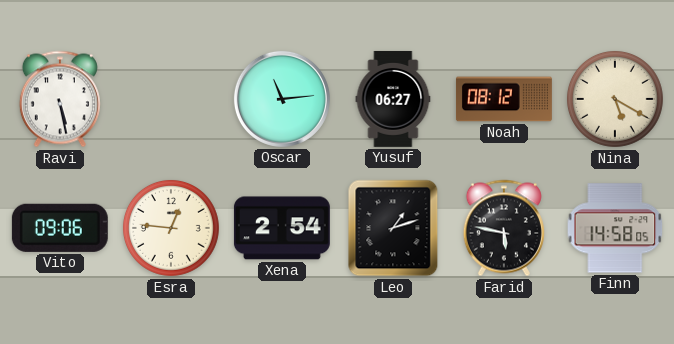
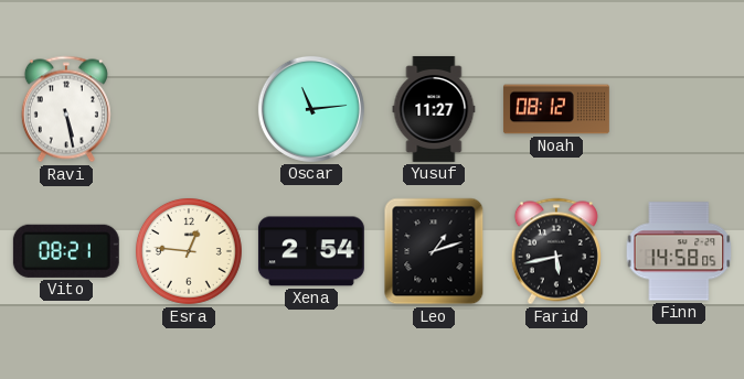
Yusuf: 06:27 -> 11:27
Nina: 5:20 -> none
Vito: 09:06 -> 08:21
Farid: 5:47 -> 5:43
